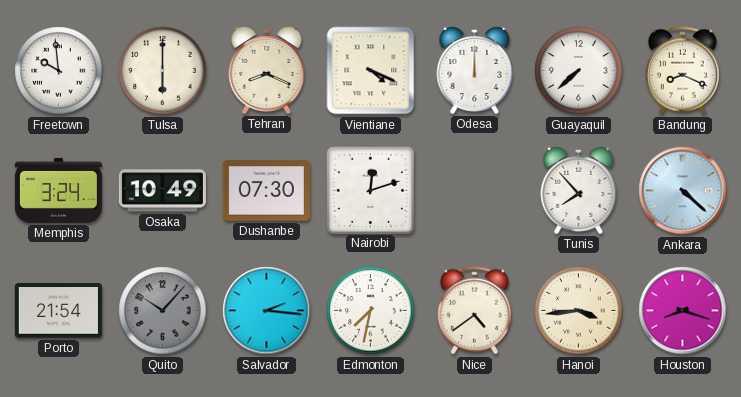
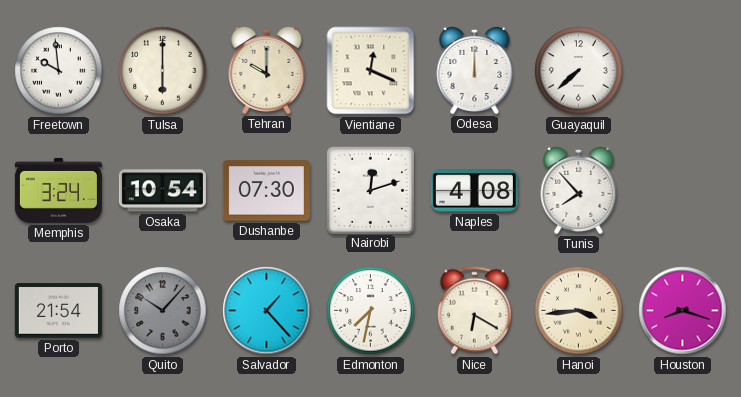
Tehran: 8:19 -> 10:00
Vientiane: 4:19 -> 12:19
Bandung: 8:19 -> none
Osaka: 10:49 -> 10:54
Naples: none -> 4:08
Ankara: 4:22 -> none
Salvador: 2:16 -> 1:23
Nice: 4:39 -> 6:20
